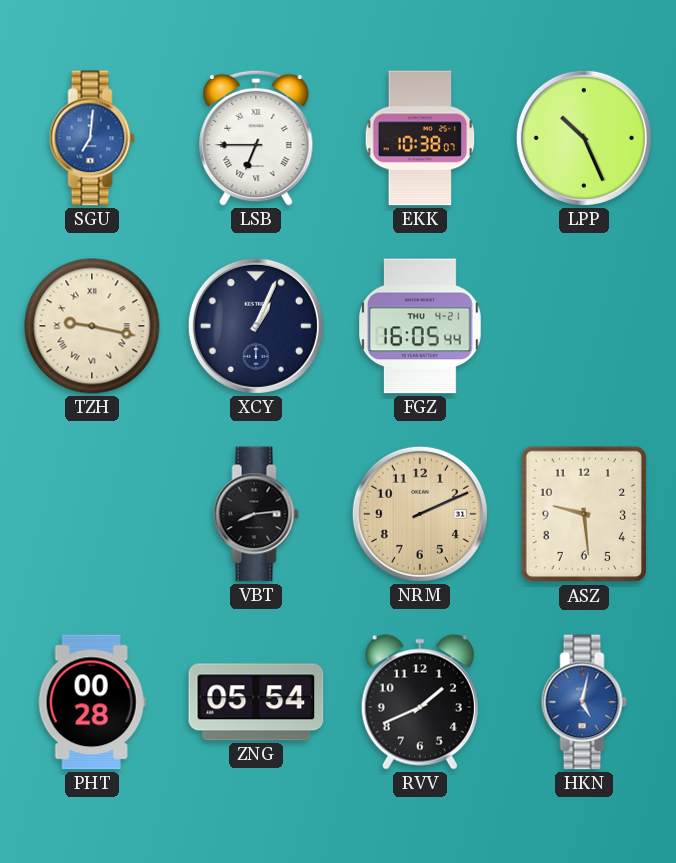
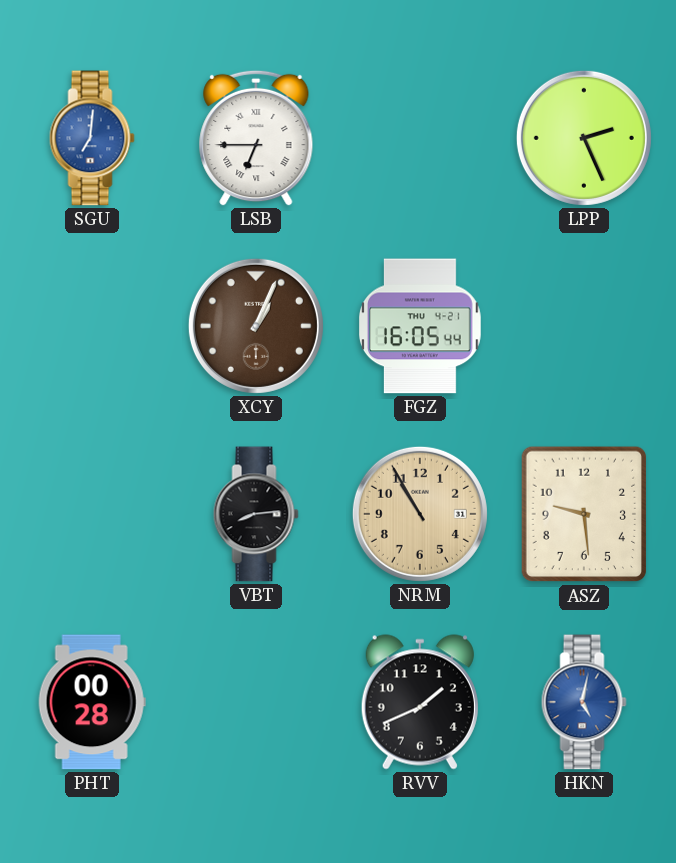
EKK: 10:38 -> none
LPP: 10:26 -> 2:26
TZH: 9:17 -> none
XCY dial: navy -> brown
NRM: 2:11 -> 10:55
ZNG: 05:54 -> none
